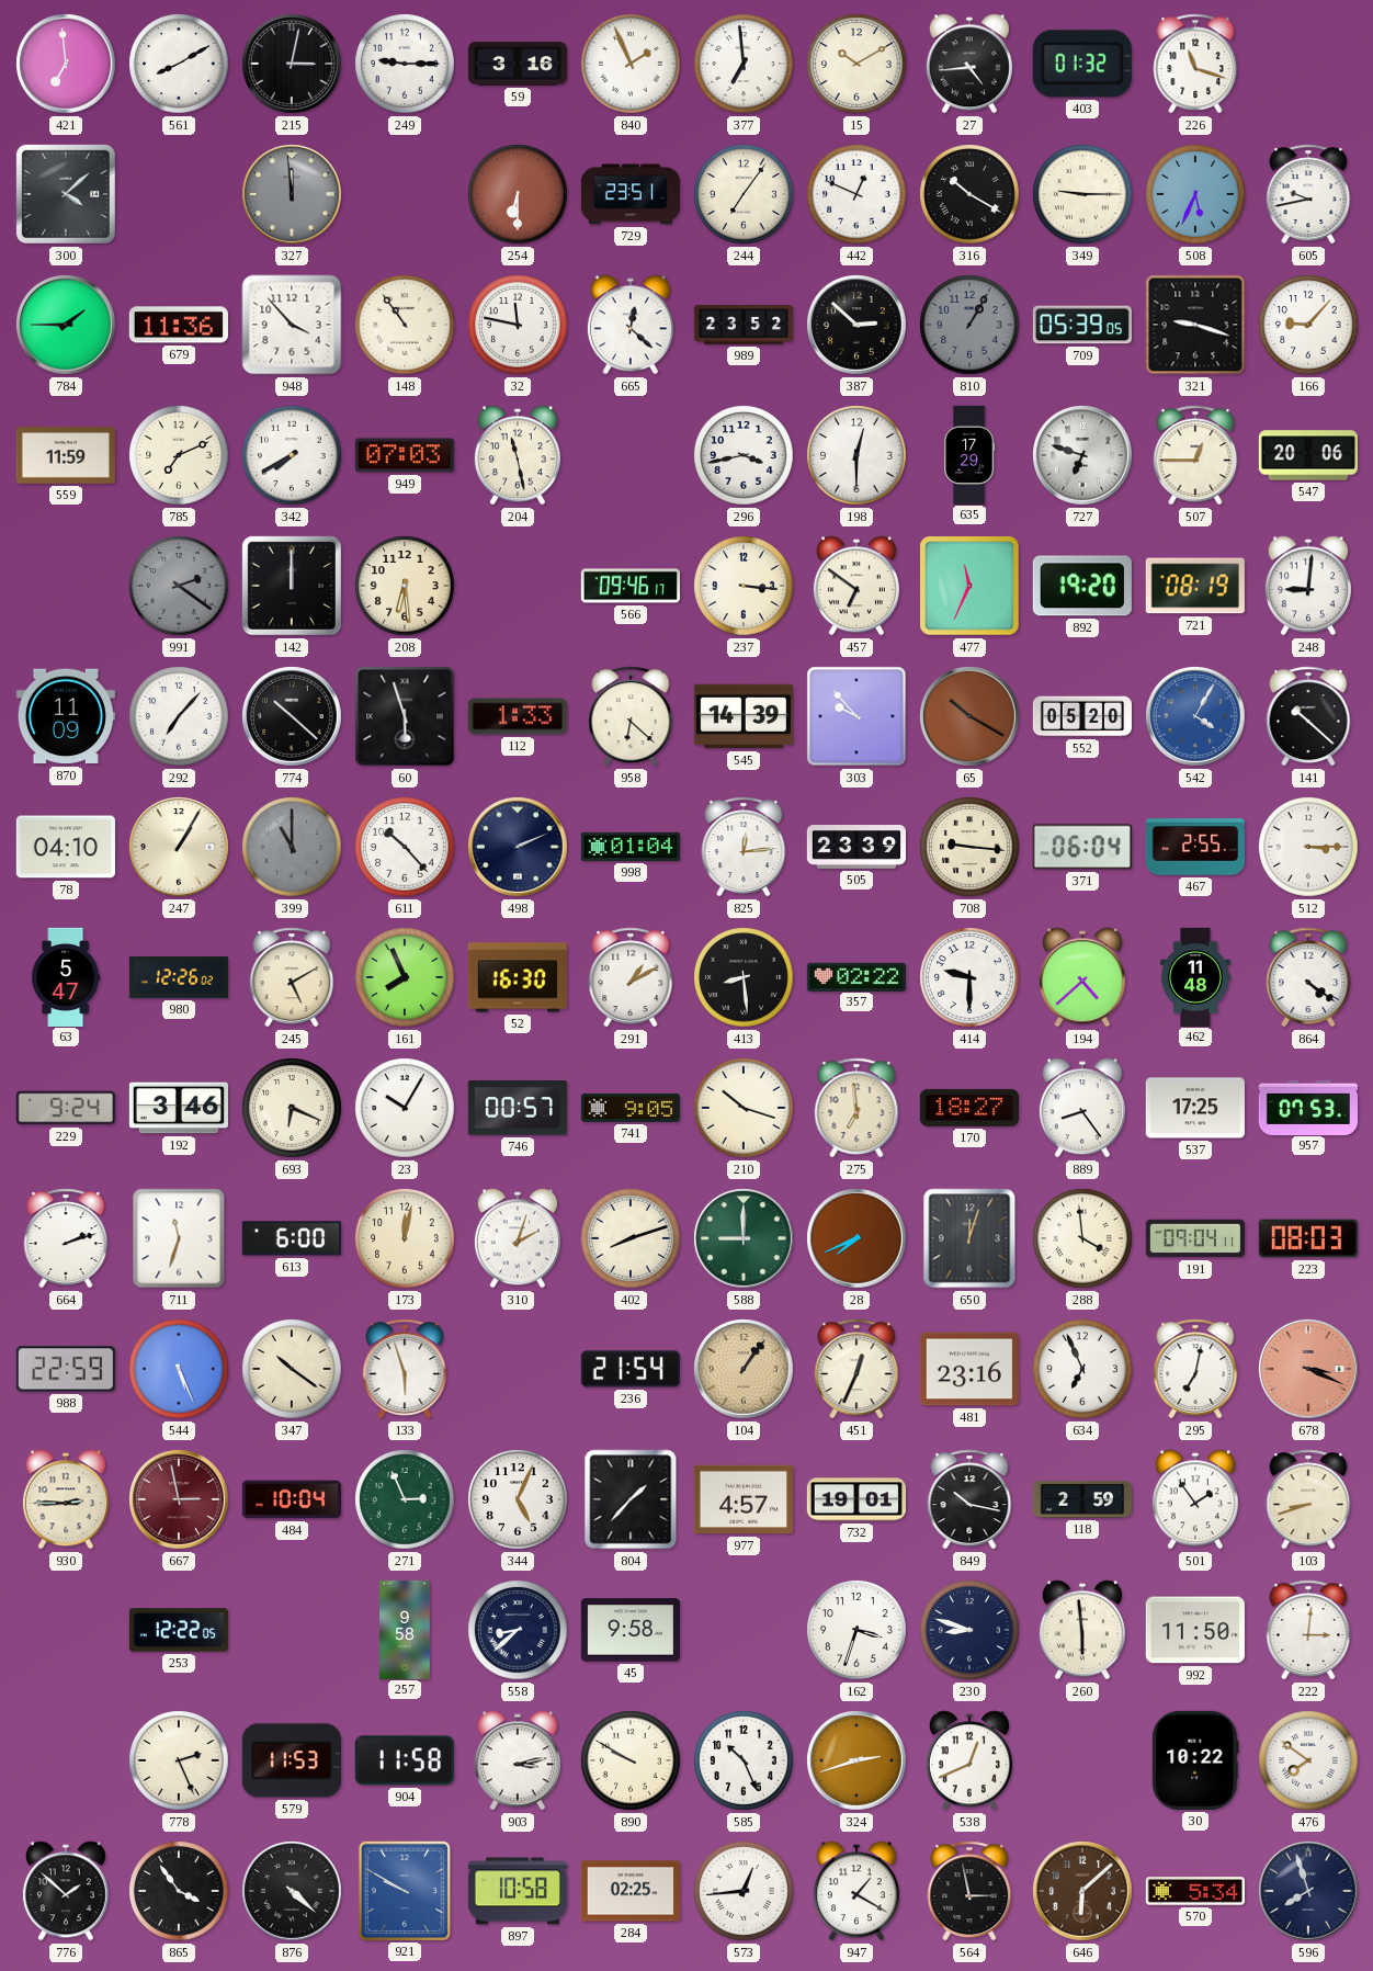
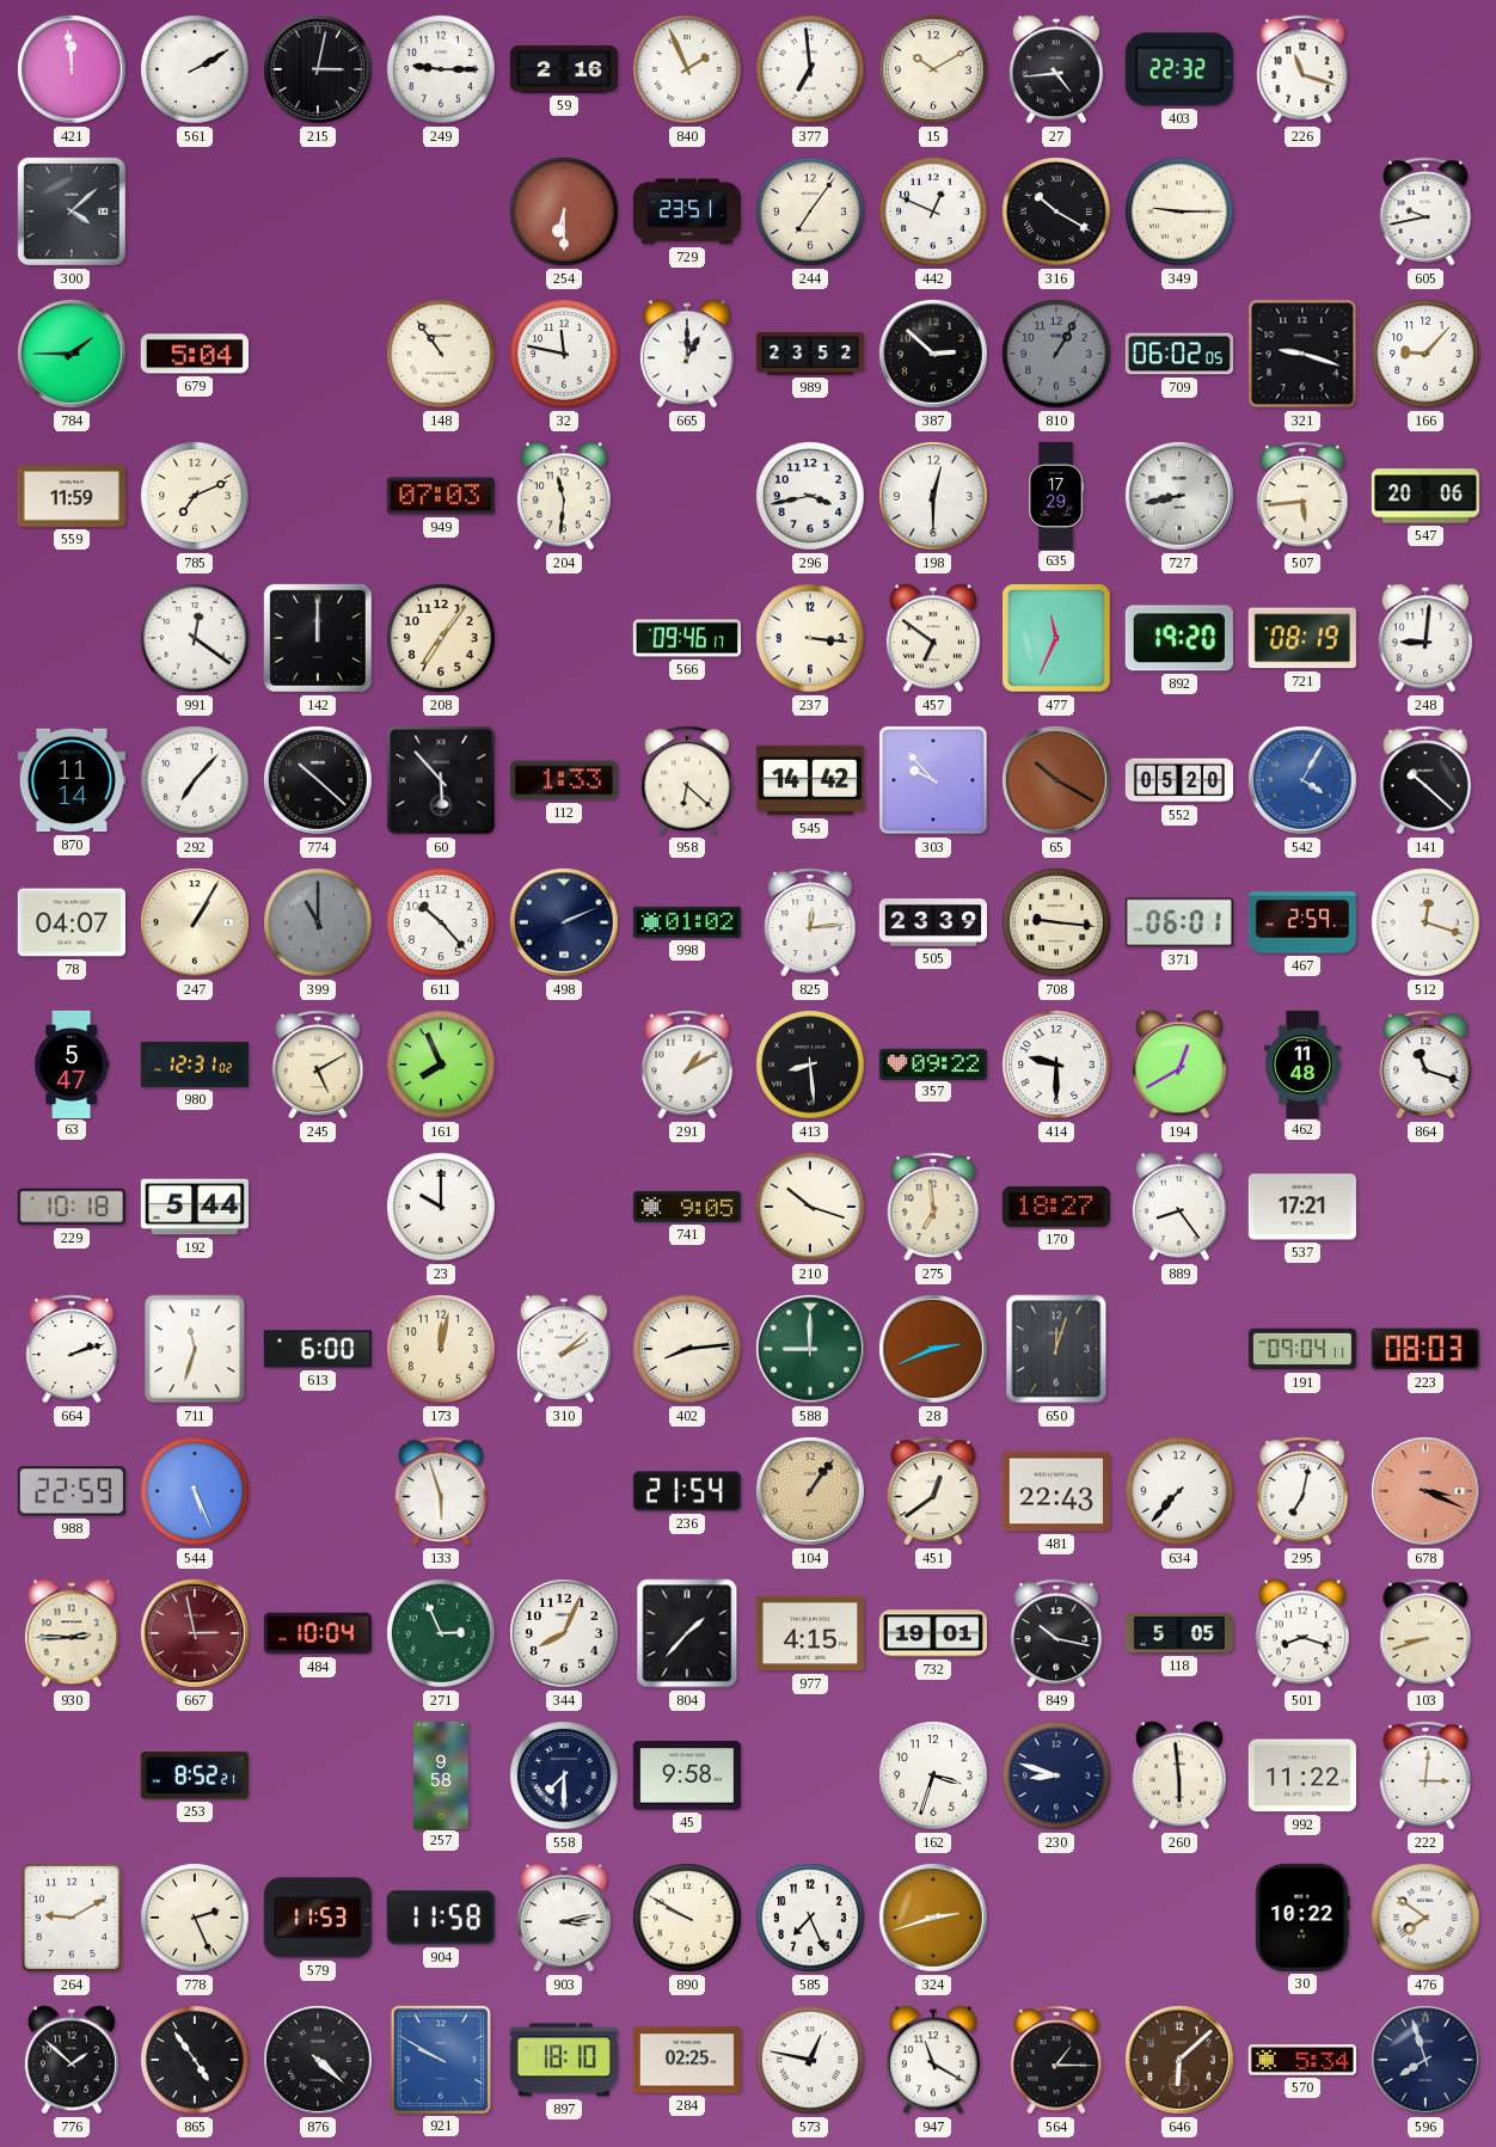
421: 6:59 -> 11:59
561: 8:10 -> 2:10
59: 3:16 -> 2:16
403: 01:32 -> 22:32
327: 11:59 -> none
508: 5:34 -> none
679: 11:36 -> 5:04
948: 3:53 -> none
665: 12:22 -> 1:00
709: 05:39 -> 06:02
342: 7:40 -> none
204: 11:28 -> 11:31
727: 6:48 -> 8:43
507: 12:45 -> 5:44
991: 2:21 -> 12:21
991 dial: grey -> white
208: 6:29 -> 7:06
870: 11:09 -> 11:14
60: 5:57 -> 5:53
545: 14:39 -> 14:42
78: 04:10 -> 04:07
998: 01:04 -> 01:02
371: 06:04 -> 06:01
467: 2:55 -> 2:59
512: 3:15 -> 12:18
980: 12:26 -> 12:31
52: 16:30 -> none
357: 02:22 -> 09:22
194: 4:38 -> 12:40
864: 4:21 -> 11:18
229: 9:24 -> 10:18
192: 3:46 -> 5:44
693: 6:19 -> none
23: 10:05 -> 10:00
746: 00:57 -> none
537: 17:25 -> 17:21
957: 07:53 -> none
310: 2:03 -> 2:08
402: 8:12 -> 8:14
28: 7:41 -> 2:41
288: 3:59 -> none
347: 10:21 -> none
451: 12:34 -> 12:39
481: 23:16 -> 22:43
634: 6:56 -> 7:37
344: 5:04 -> 8:04
977: 4:57 -> 4:15
118: 2:59 -> 5:05
501: 1:54 -> 8:18
253: 12:22 -> 8:52
558: 8:38 -> 7:30
992: 11:50 -> 11:22
264: none -> 9:10
585: 10:26 -> 7:26
538: 12:41 -> none
865: 3:54 -> 4:54
897: 10:58 -> 18:10
573: 12:44 -> 12:47
947: 1:20 -> 11:20
564: 2:58 -> 1:15
